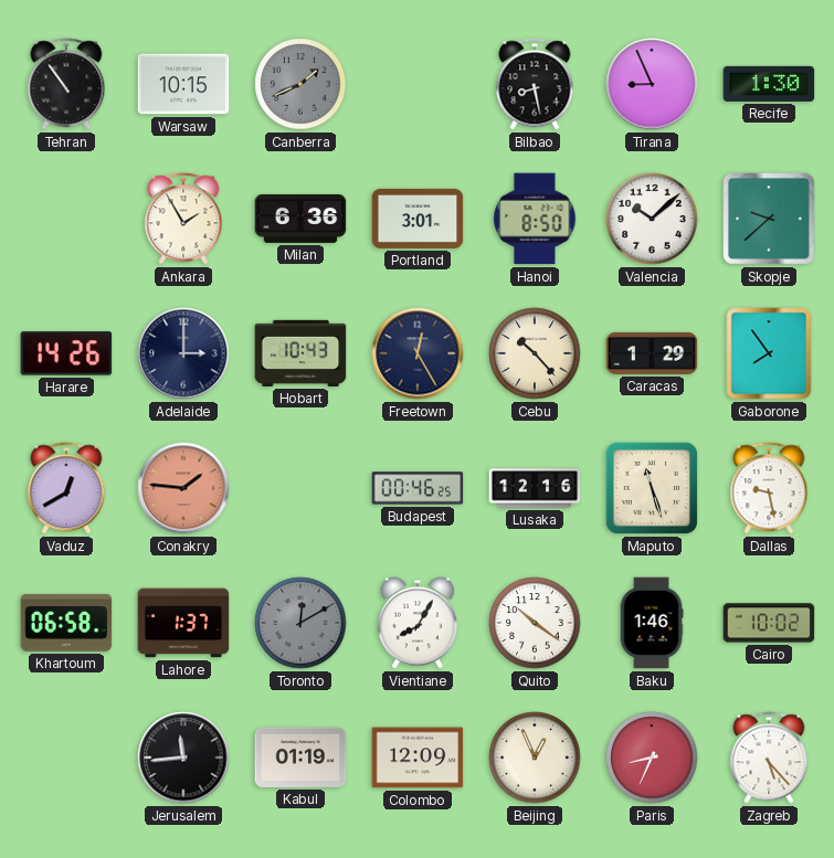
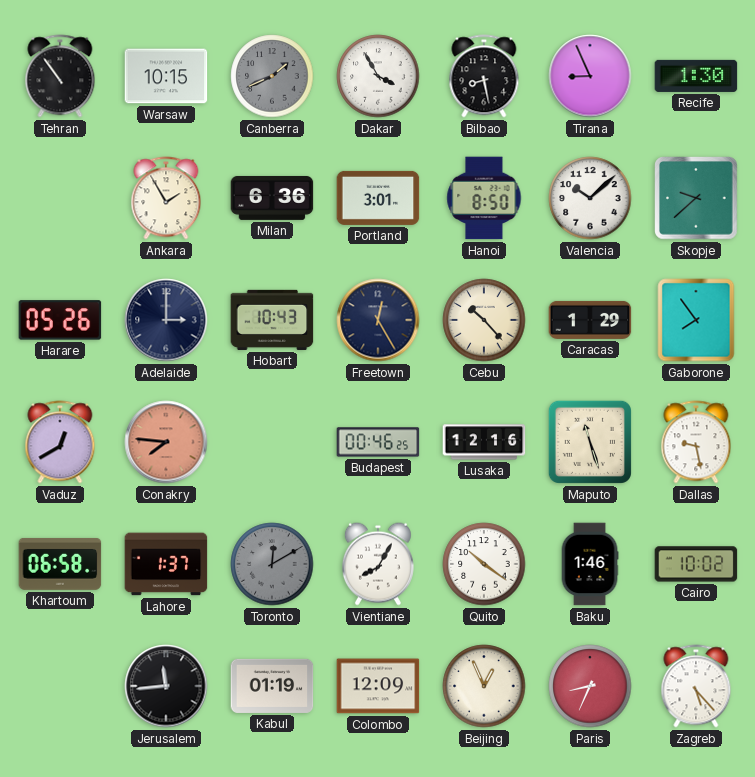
Dakar: none -> 3:55
Harare: 14:26 -> 05:26
Conakry: 1:46 -> 7:46
